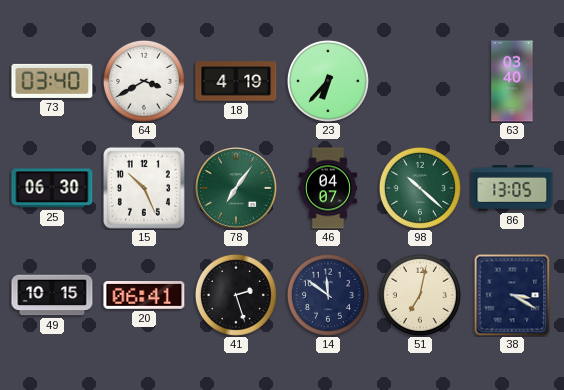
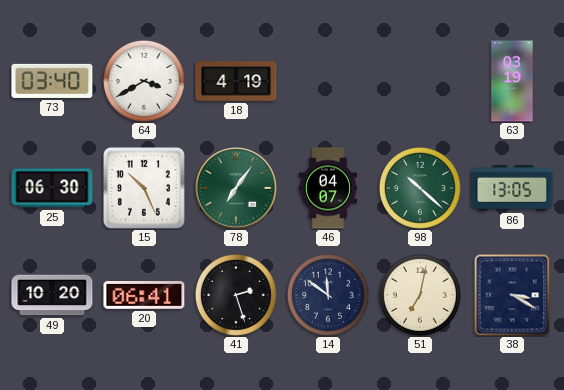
23: 6:37 -> none
63: 03:40 -> 03:19
49: 10:15 -> 10:20
